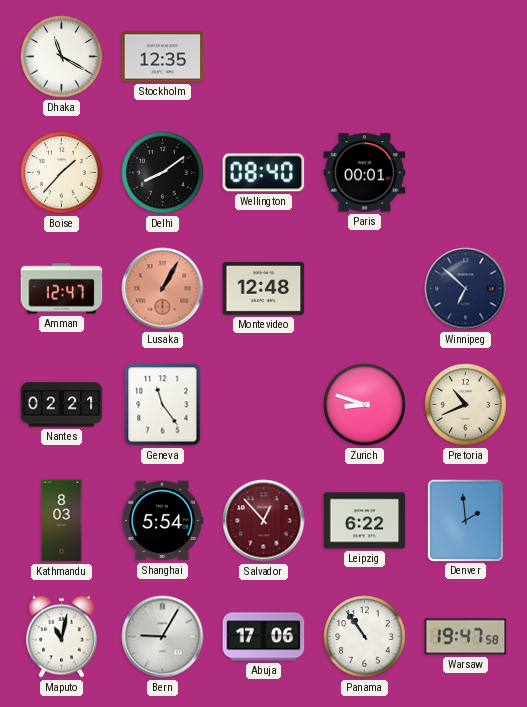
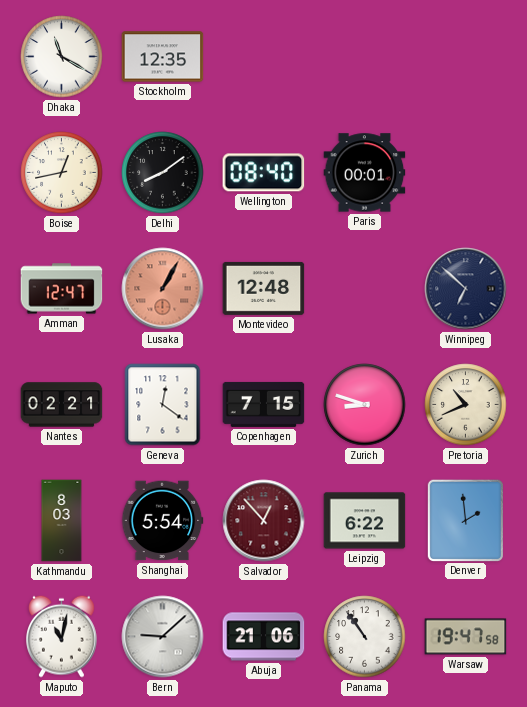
Boise: 1:37 -> 12:43
Geneva: 11:24 -> 12:21
Copenhagen: none -> 7:15
Bern: 9:05 -> 9:08
Abuja: 17:06 -> 21:06
